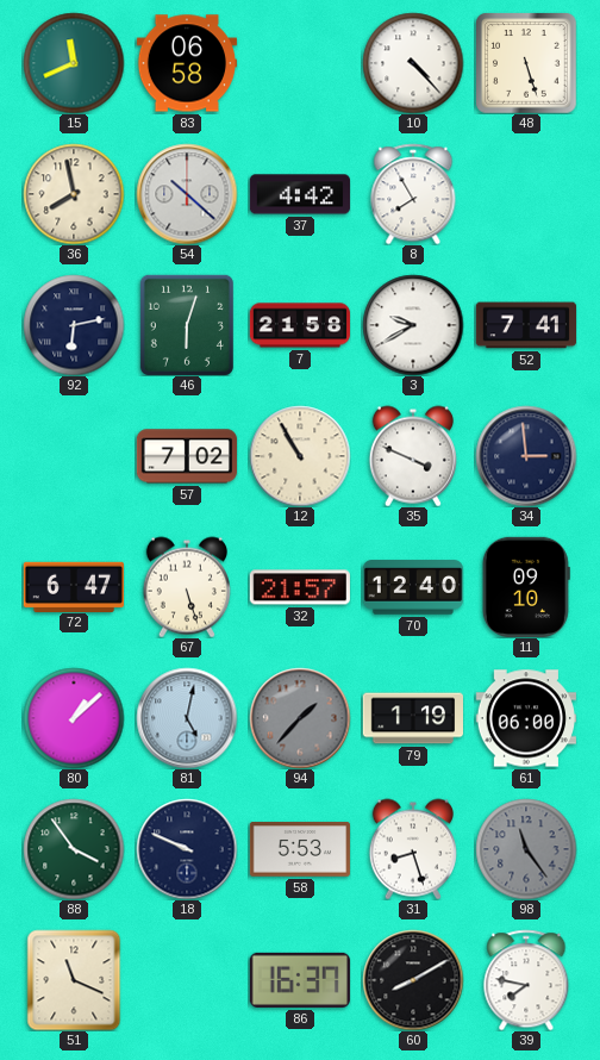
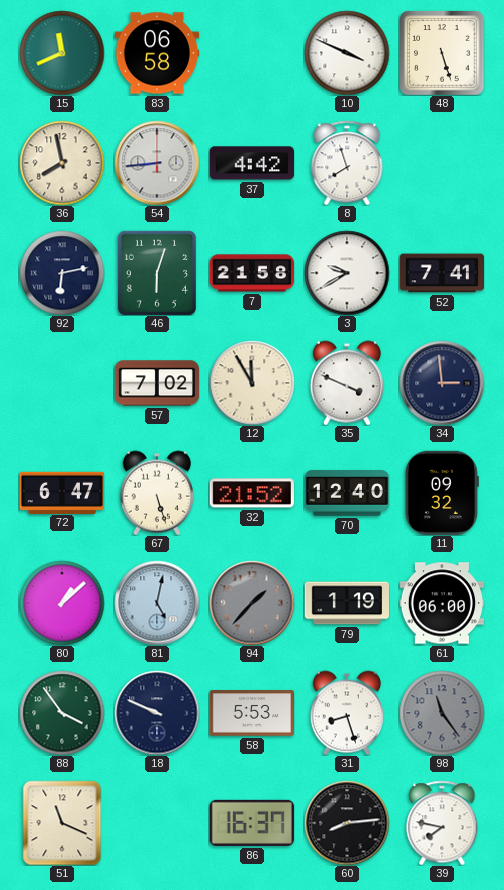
10: 4:23 -> 3:49
54: 10:22 -> 8:44
8: 7:55 -> 7:57
12: 10:55 -> 11:55
32: 21:57 -> 21:52
11: 09:10 -> 09:32
60: 8:10 -> 8:14
